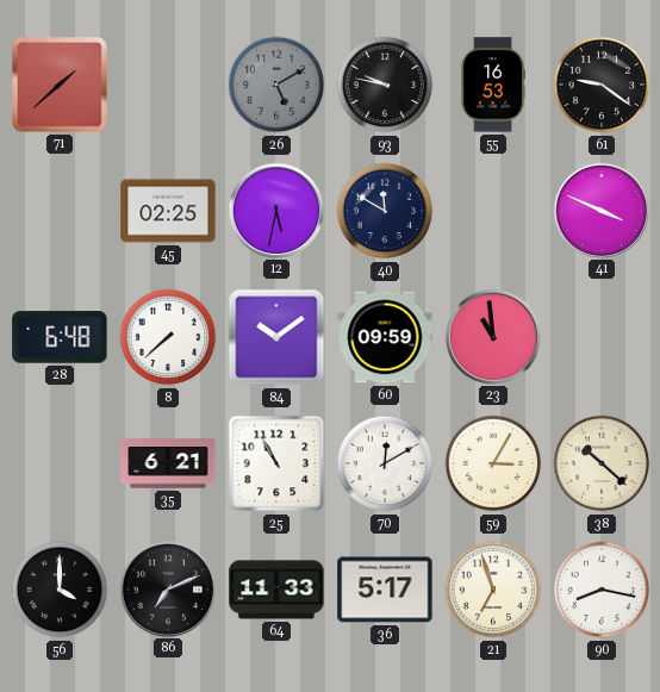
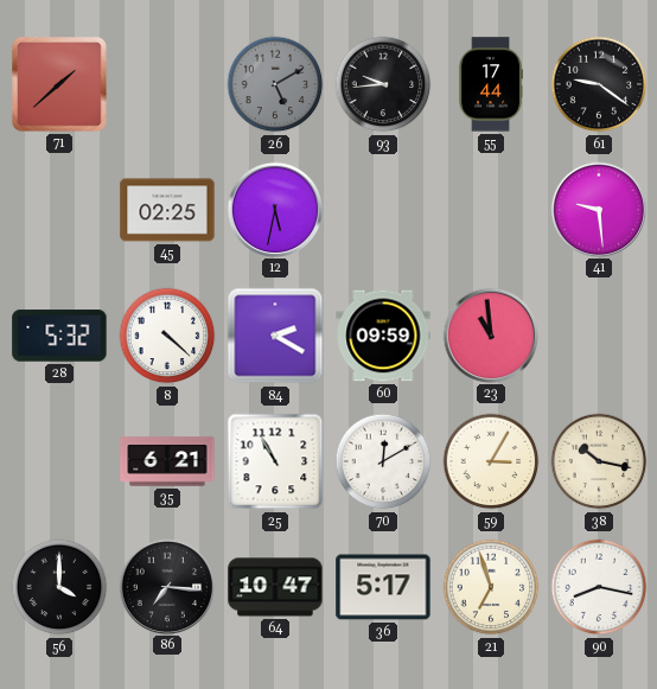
93: 9:47 -> 9:44
55: 16:53 -> 17:44
40: 11:50 -> none
41: 3:49 -> 9:29
28: 6:48 -> 5:32
8: 7:38 -> 4:22
84: 10:09 -> 2:20
38: 10:22 -> 10:17
86: 7:11 -> 7:16
64: 11:33 -> 10:47
